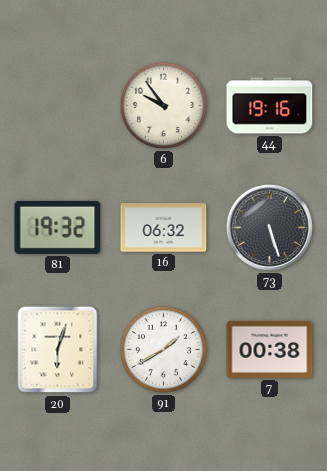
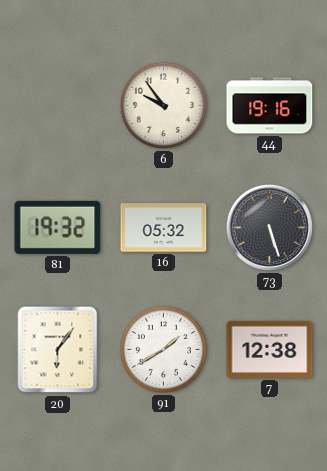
16: 06:32 -> 05:32
20: 6:03 -> 6:06
7: 00:38 -> 12:38
